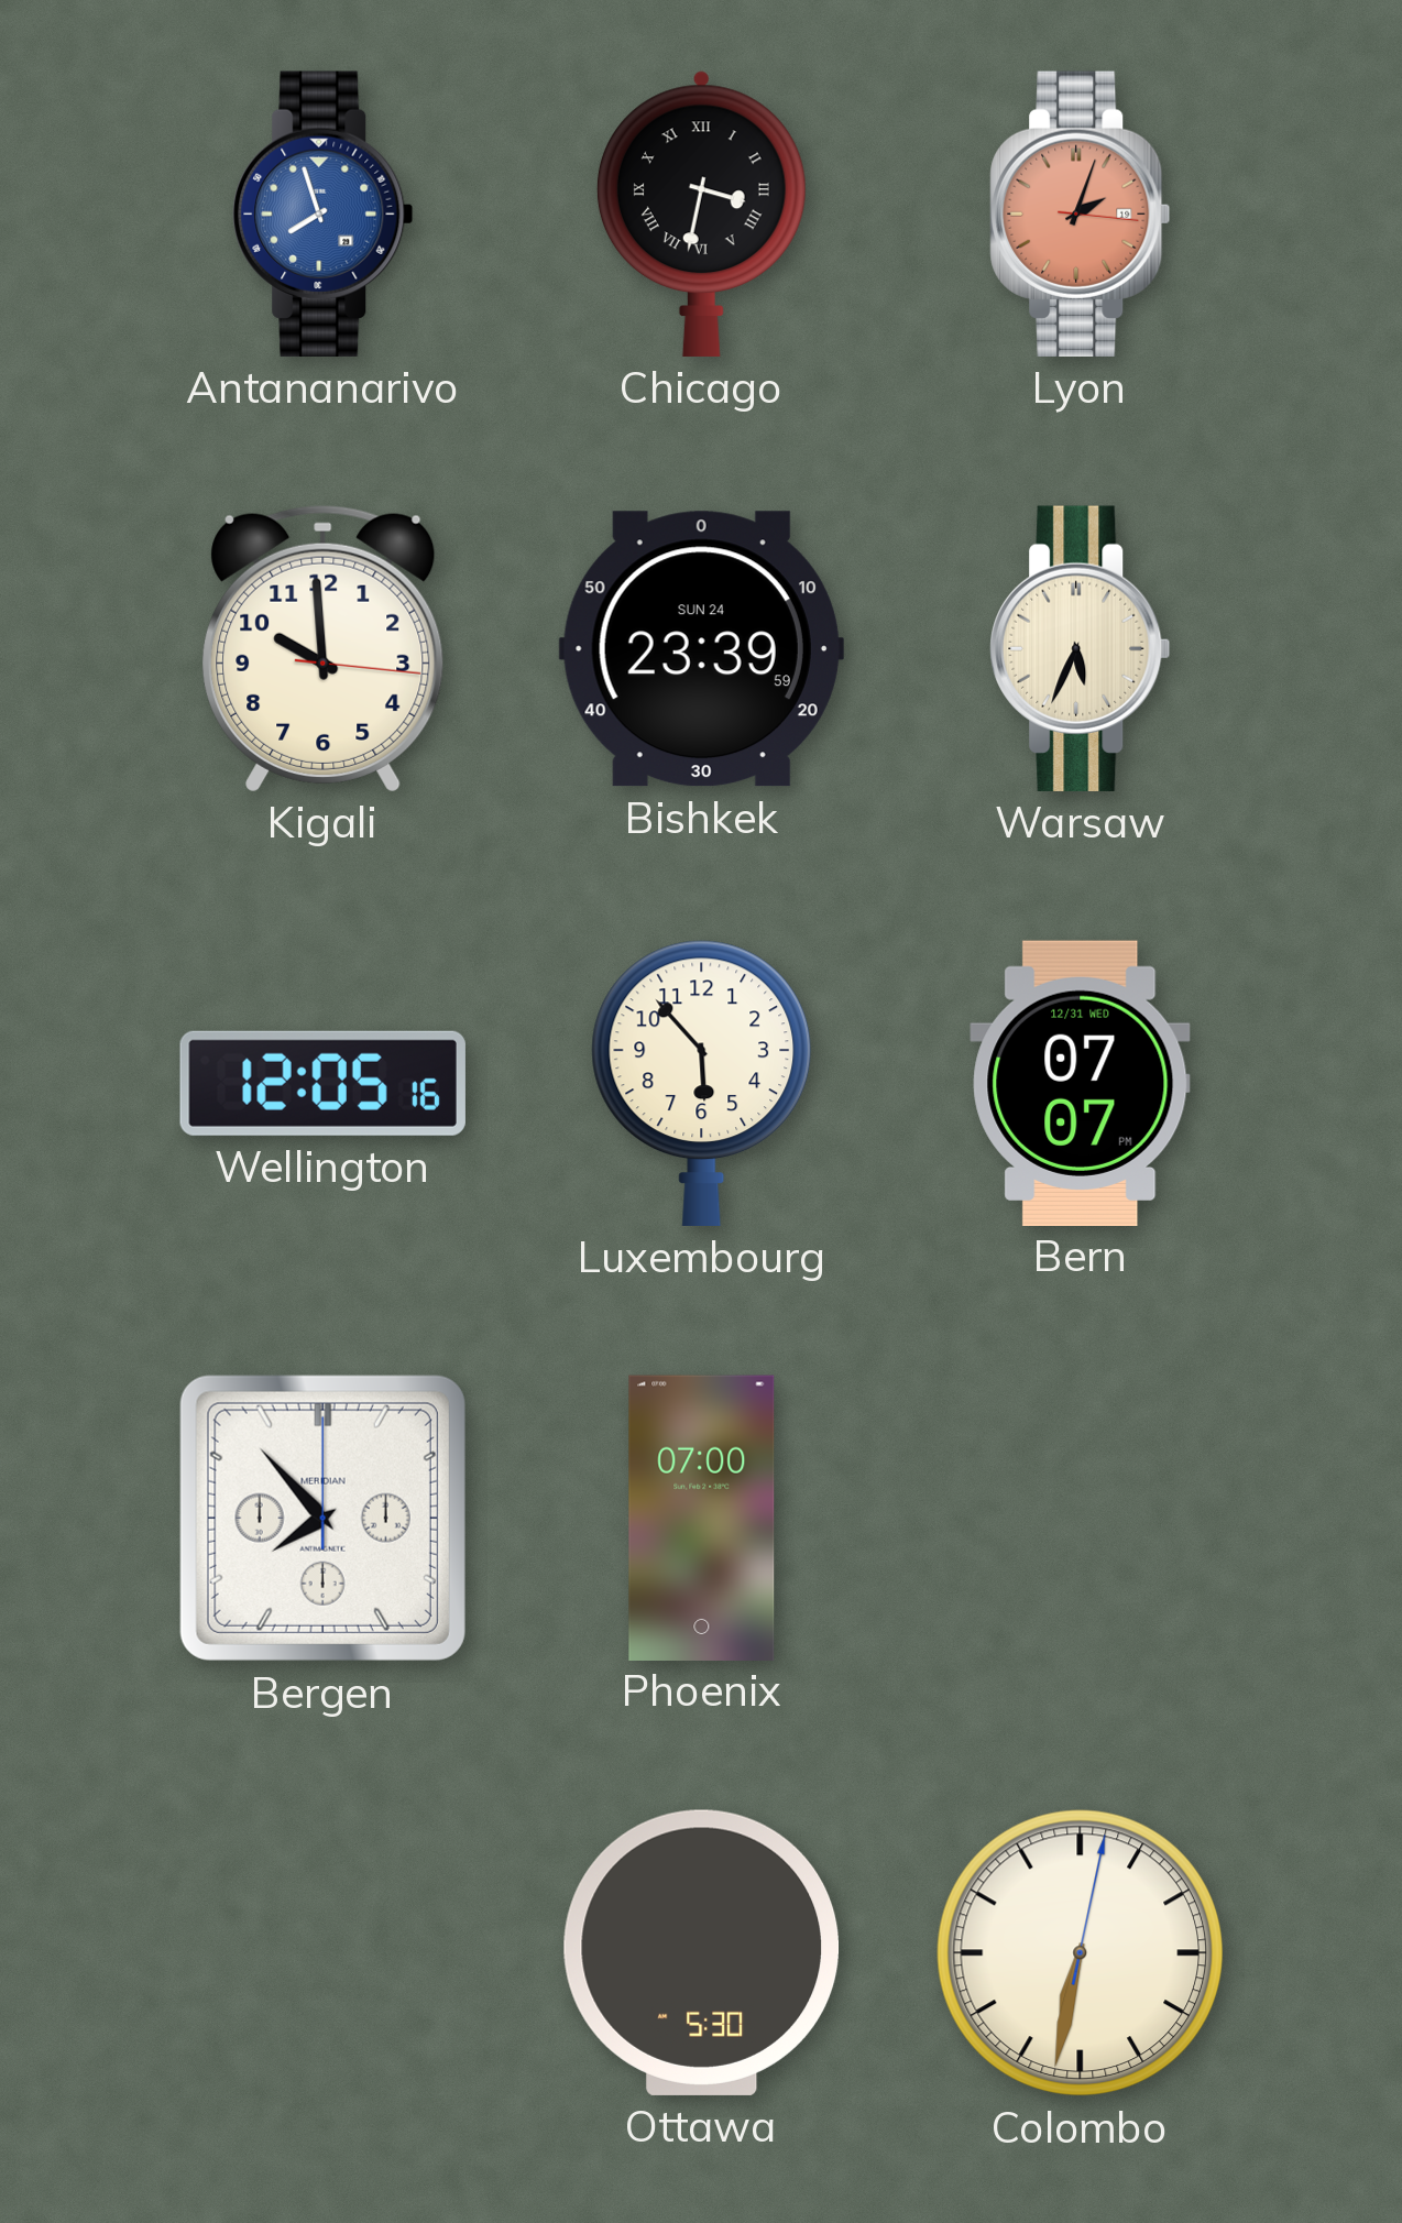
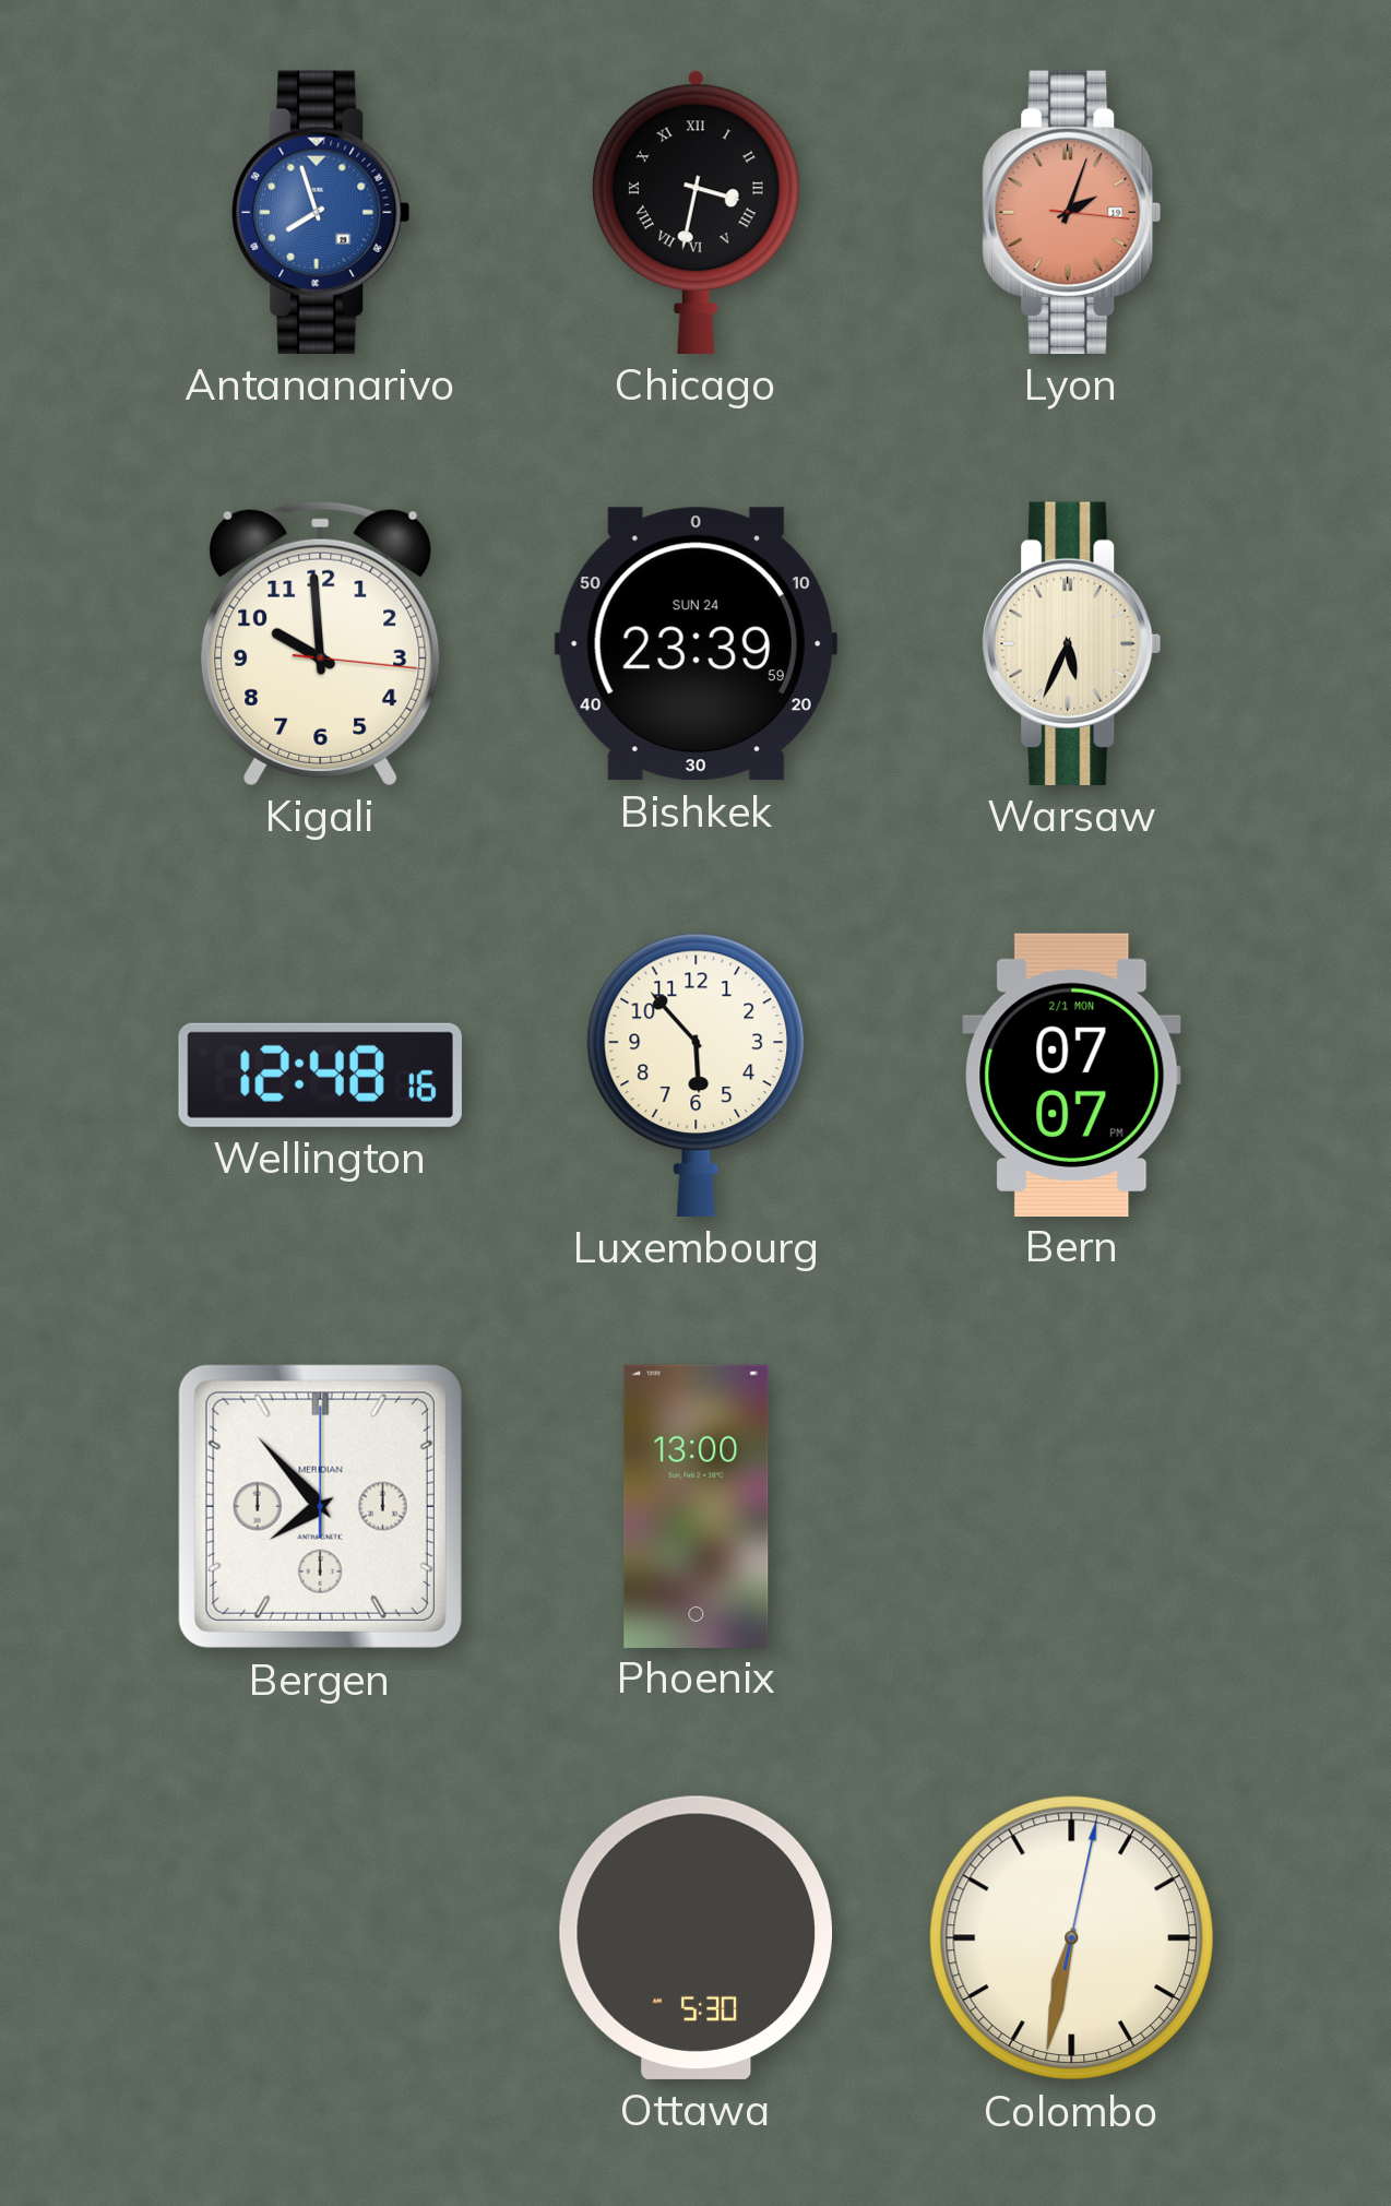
Wellington: 12:05 -> 12:48
Bern date: 12/31 WED -> 2/1 MON
Phoenix: 07:00 -> 13:00
